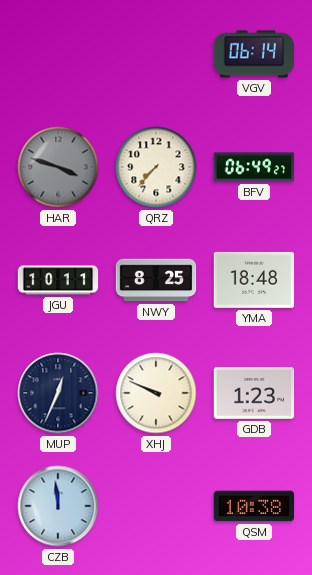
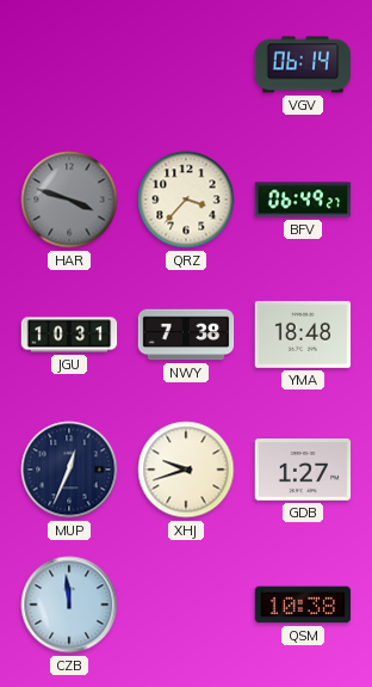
QRZ: 7:37 -> 3:37
JGU: 10:11 -> 10:31
NWY: 8:25 -> 7:38
XHJ: 9:49 -> 9:42
GDB: 1:23 -> 1:27
